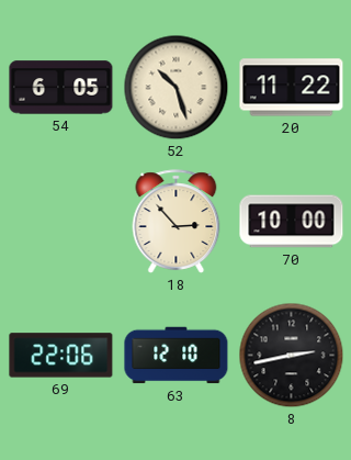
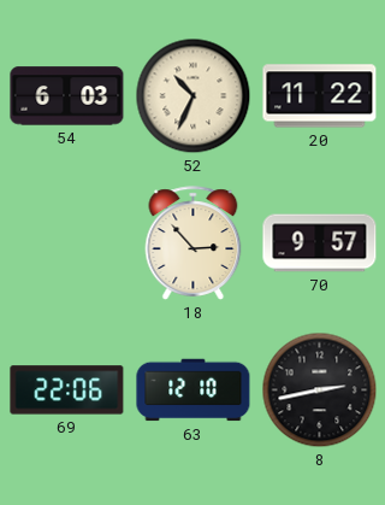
54: 6:05 -> 6:03
52: 10:27 -> 10:34
70: 10:00 -> 9:57
